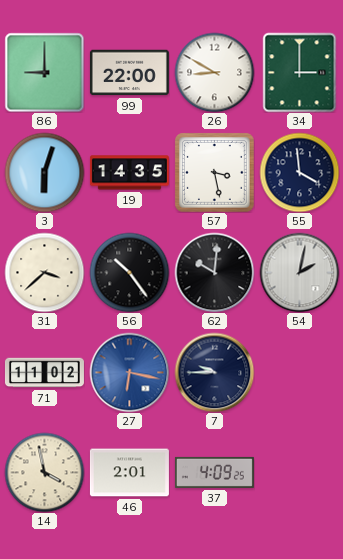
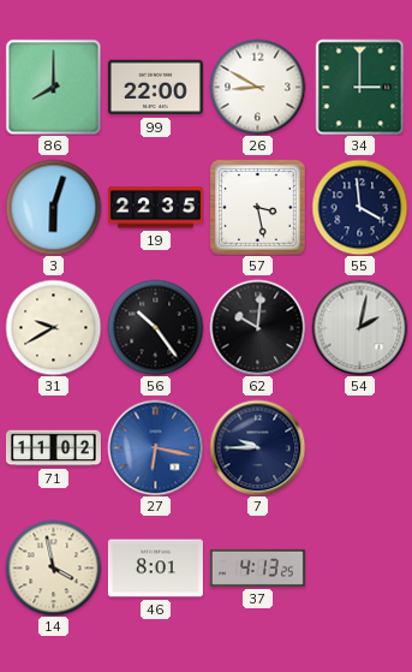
86: 9:00 -> 8:00
19: 14:35 -> 22:35
31: 3:38 -> 9:40
46: 2:01 -> 8:01
37: 4:09 -> 4:13
